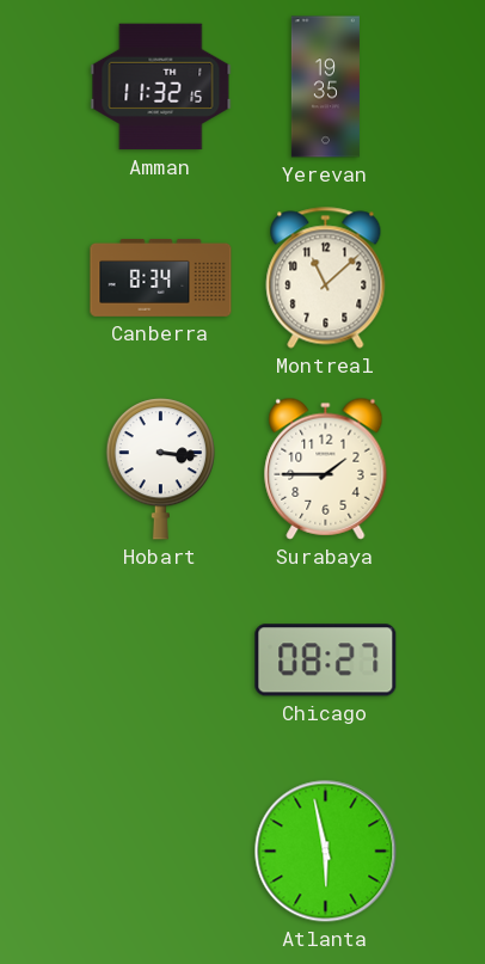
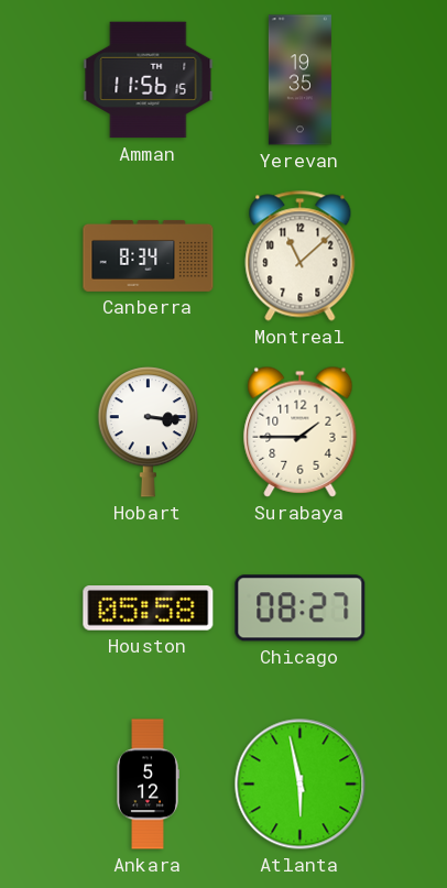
Amman: 11:32 -> 11:56
Houston: none -> 05:58
Ankara: none -> 5:12
